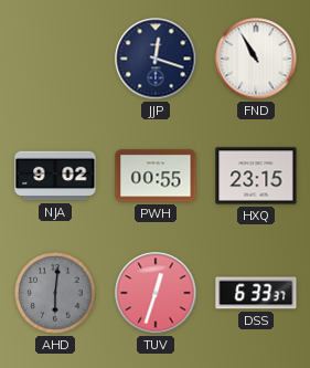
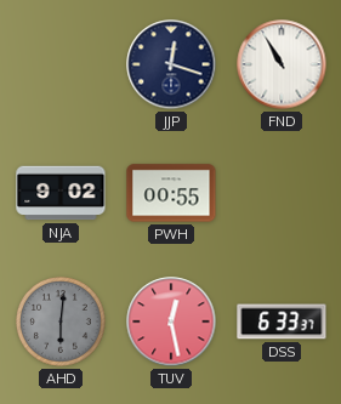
HXQ: 23:15 -> none
TUV: 12:33 -> 12:28
